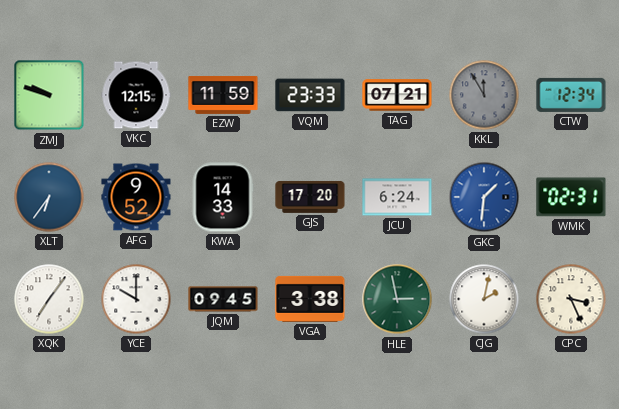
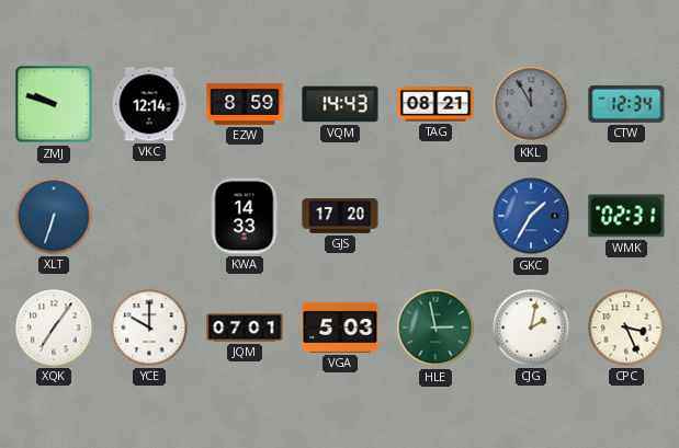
VKC: 12:15 -> 12:14
EZW: 11:59 -> 8:59
VQM: 23:33 -> 14:43
TAG: 07:21 -> 08:21
XLT: 6:36 -> 6:33
AFG: 9:52 -> none
JCU: 6:24 -> none
GKC: 1:31 -> 1:35
JQM: 09:45 -> 07:01
VGA: 3:38 -> 5:03
